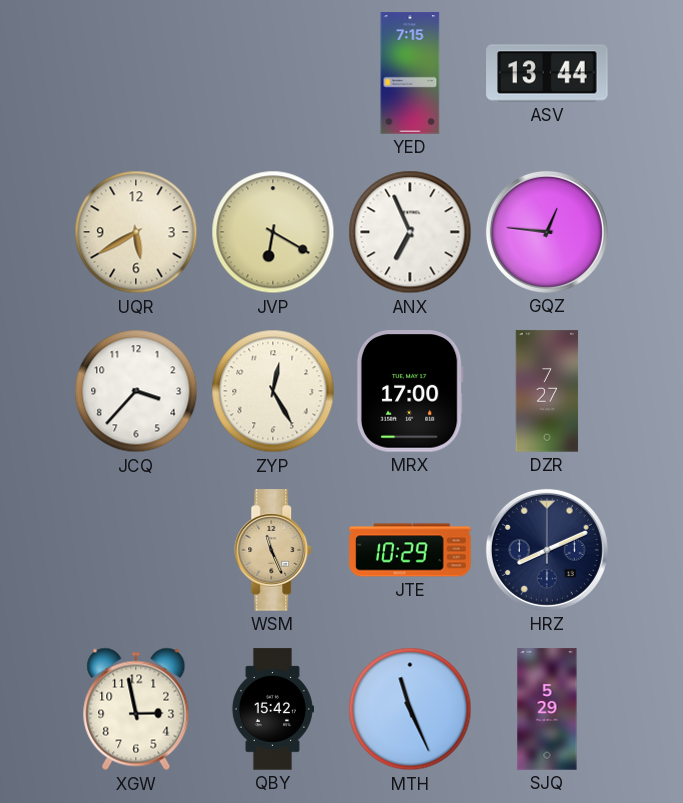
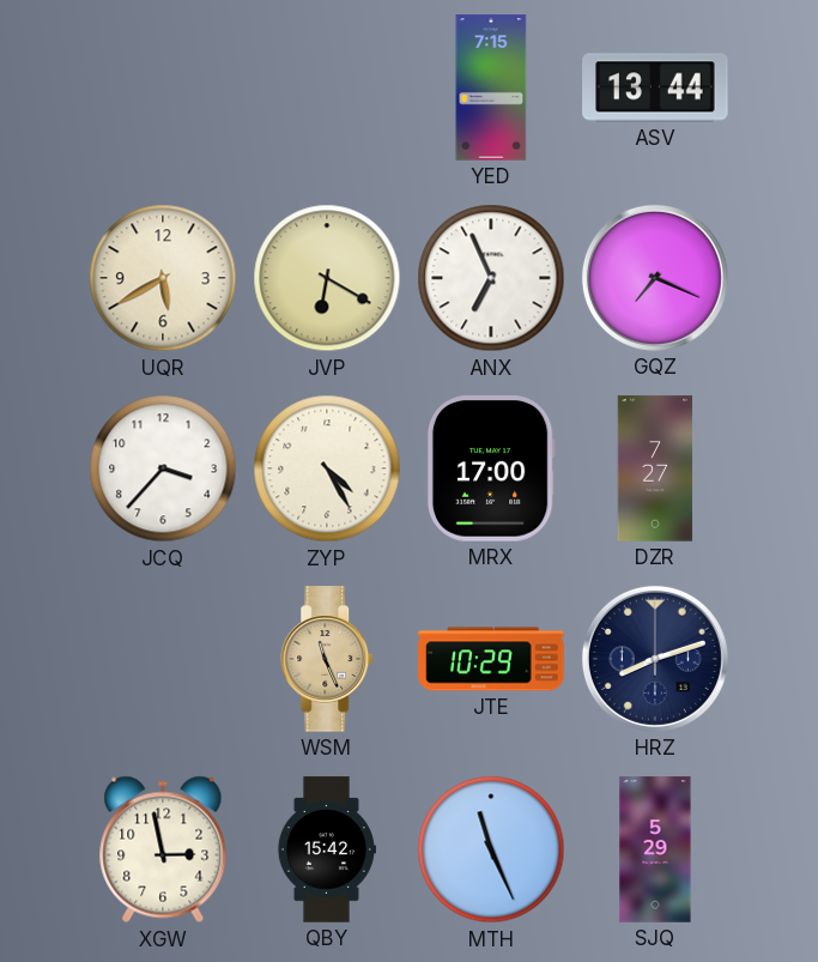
GQZ: 12:46 -> 7:19
ZYP: 12:25 -> 4:25
HRZ: 8:11 -> 8:12
